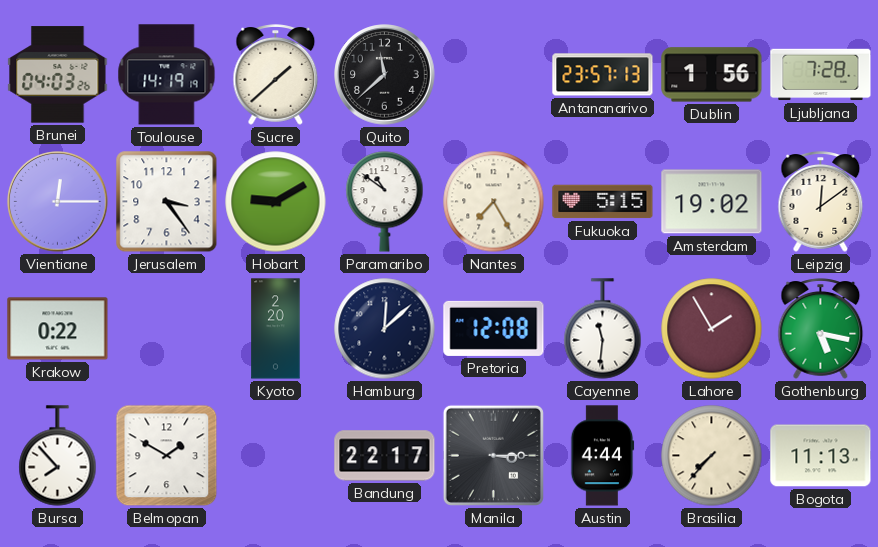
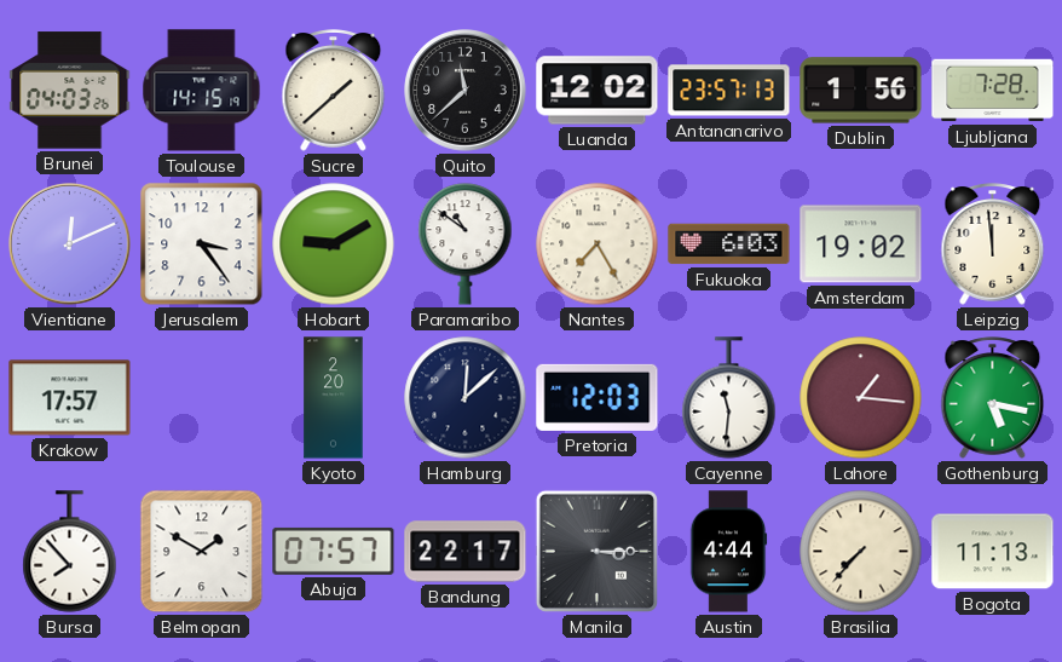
Toulouse: 14:19 -> 14:15
Luanda: none -> 12:02
Vientiane: 12:15 -> 12:11
Fukuoka: 5:15 -> 6:03
Leipzig: 12:09 -> 11:59
Krakow: 0:22 -> 17:57
Pretoria: 12:08 -> 12:03
Lahore: 1:55 -> 1:16
Abuja: none -> 07:57
